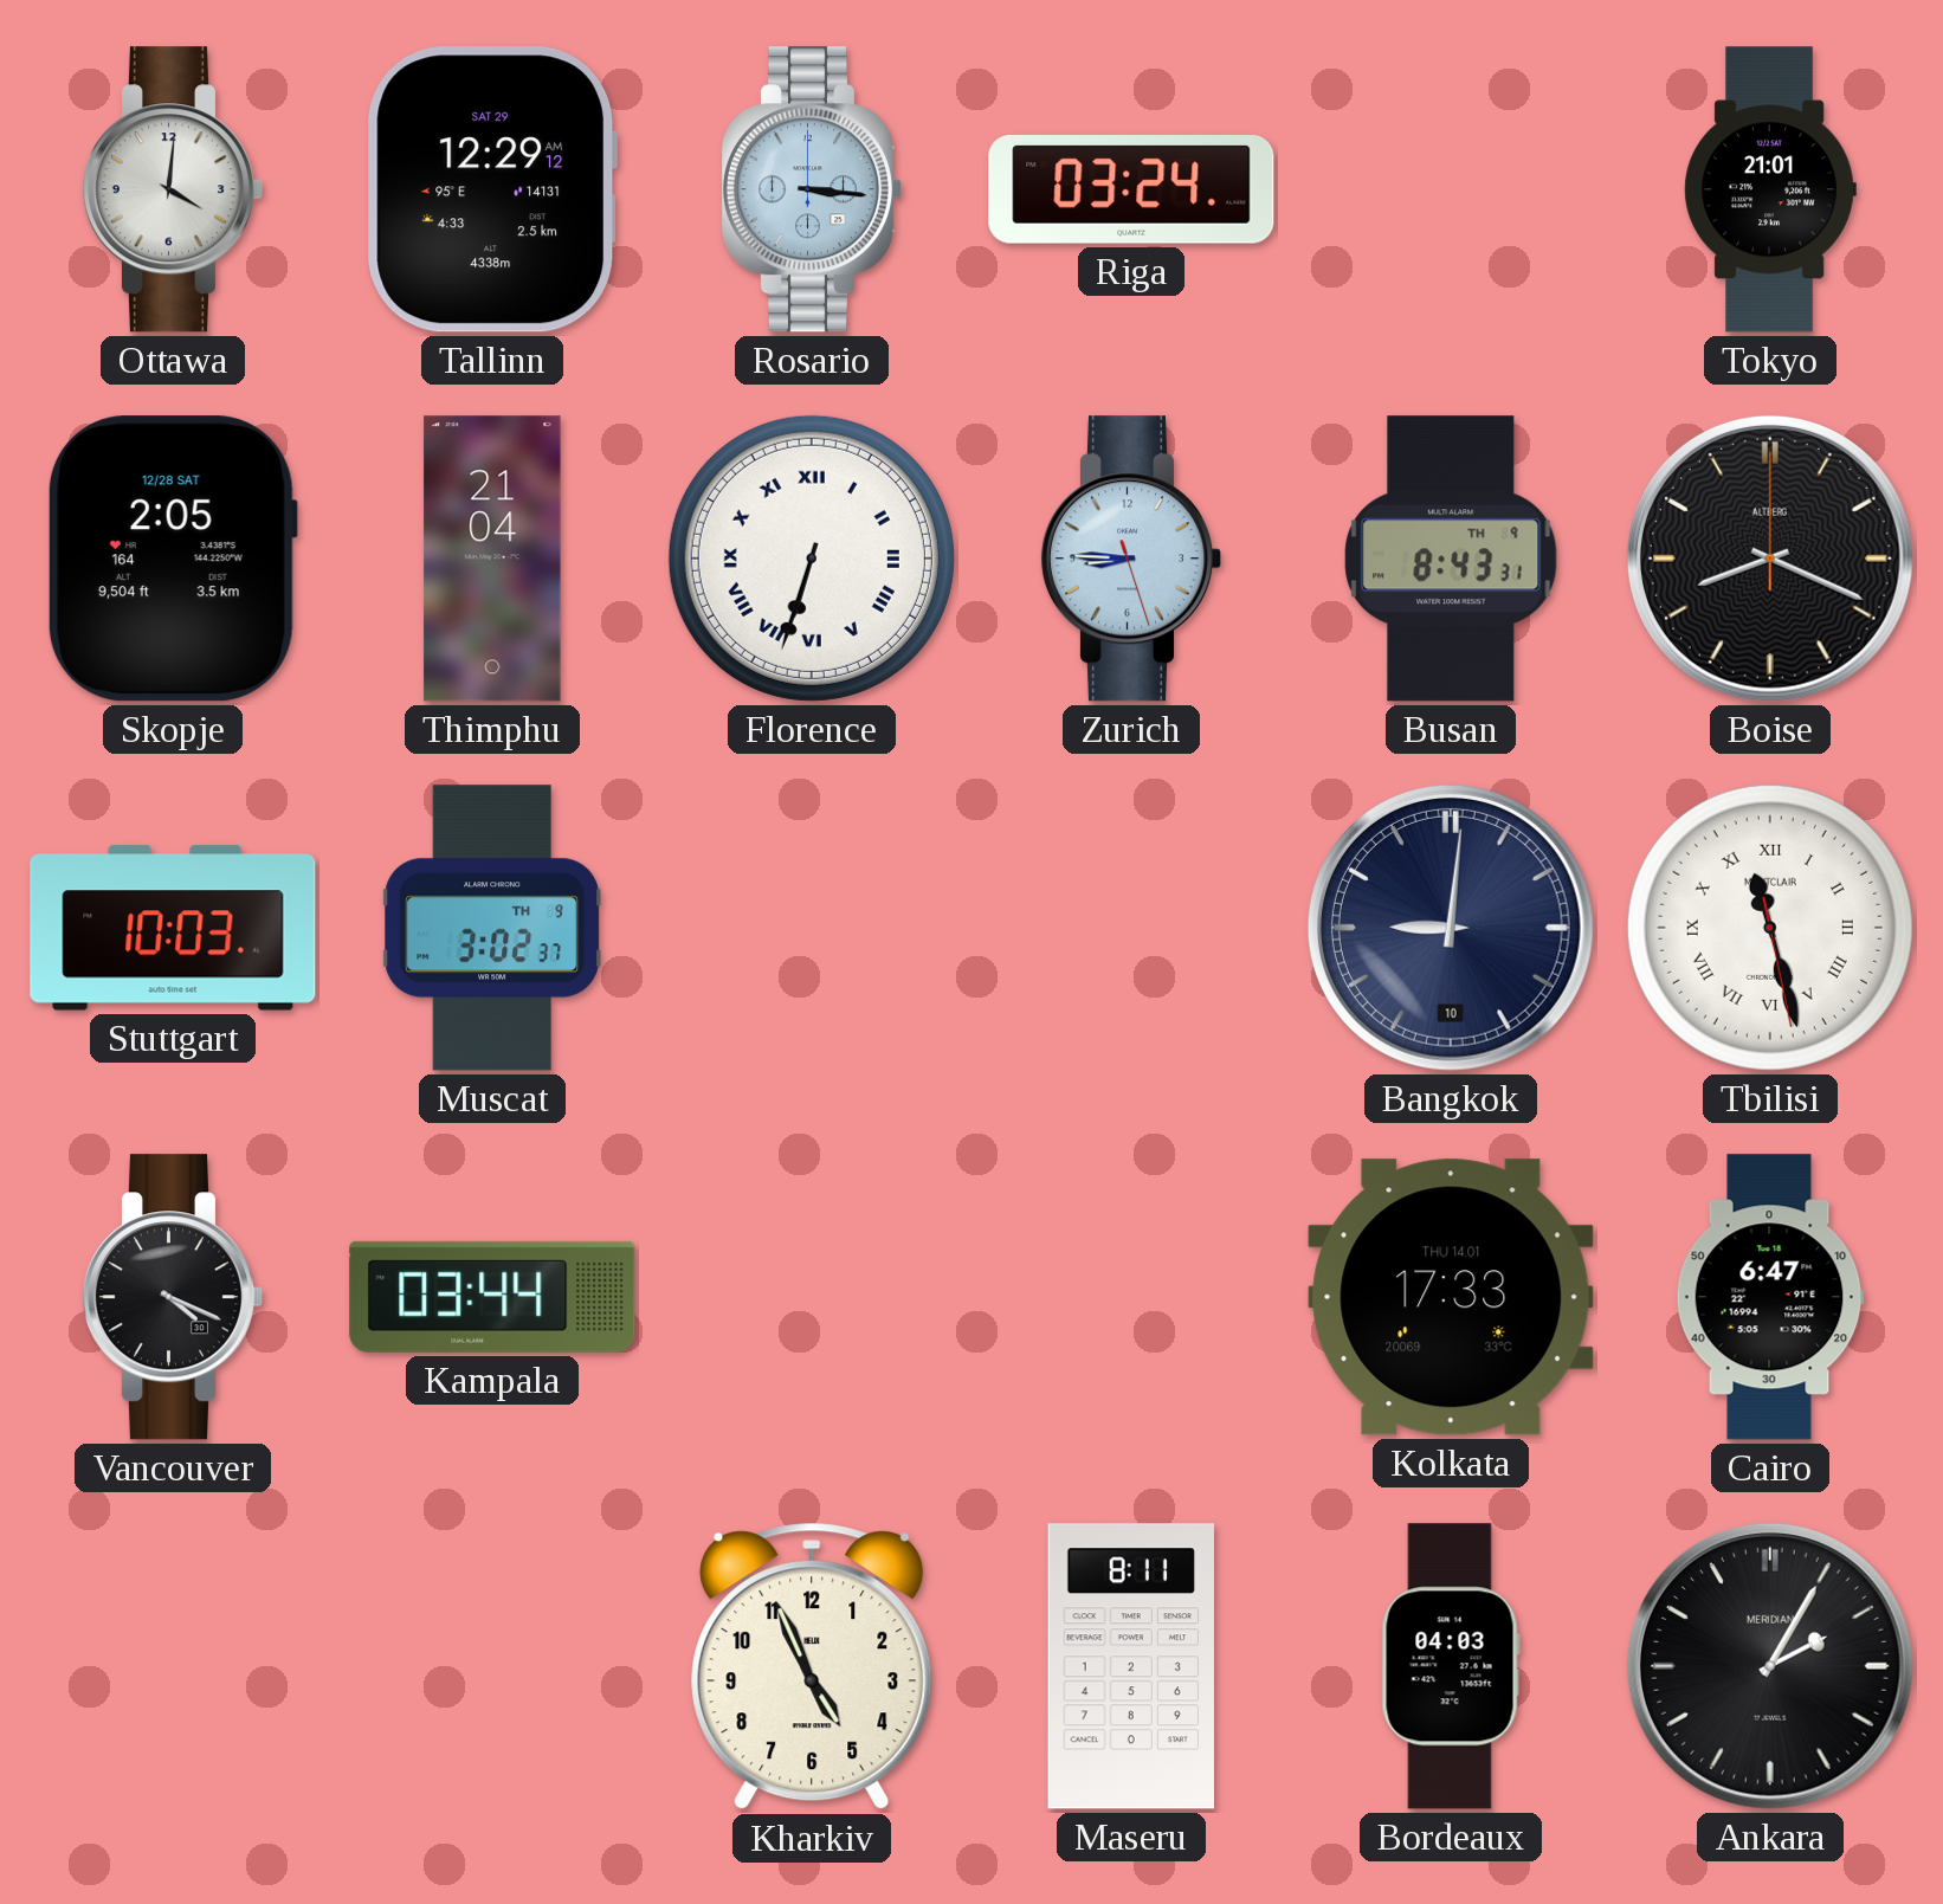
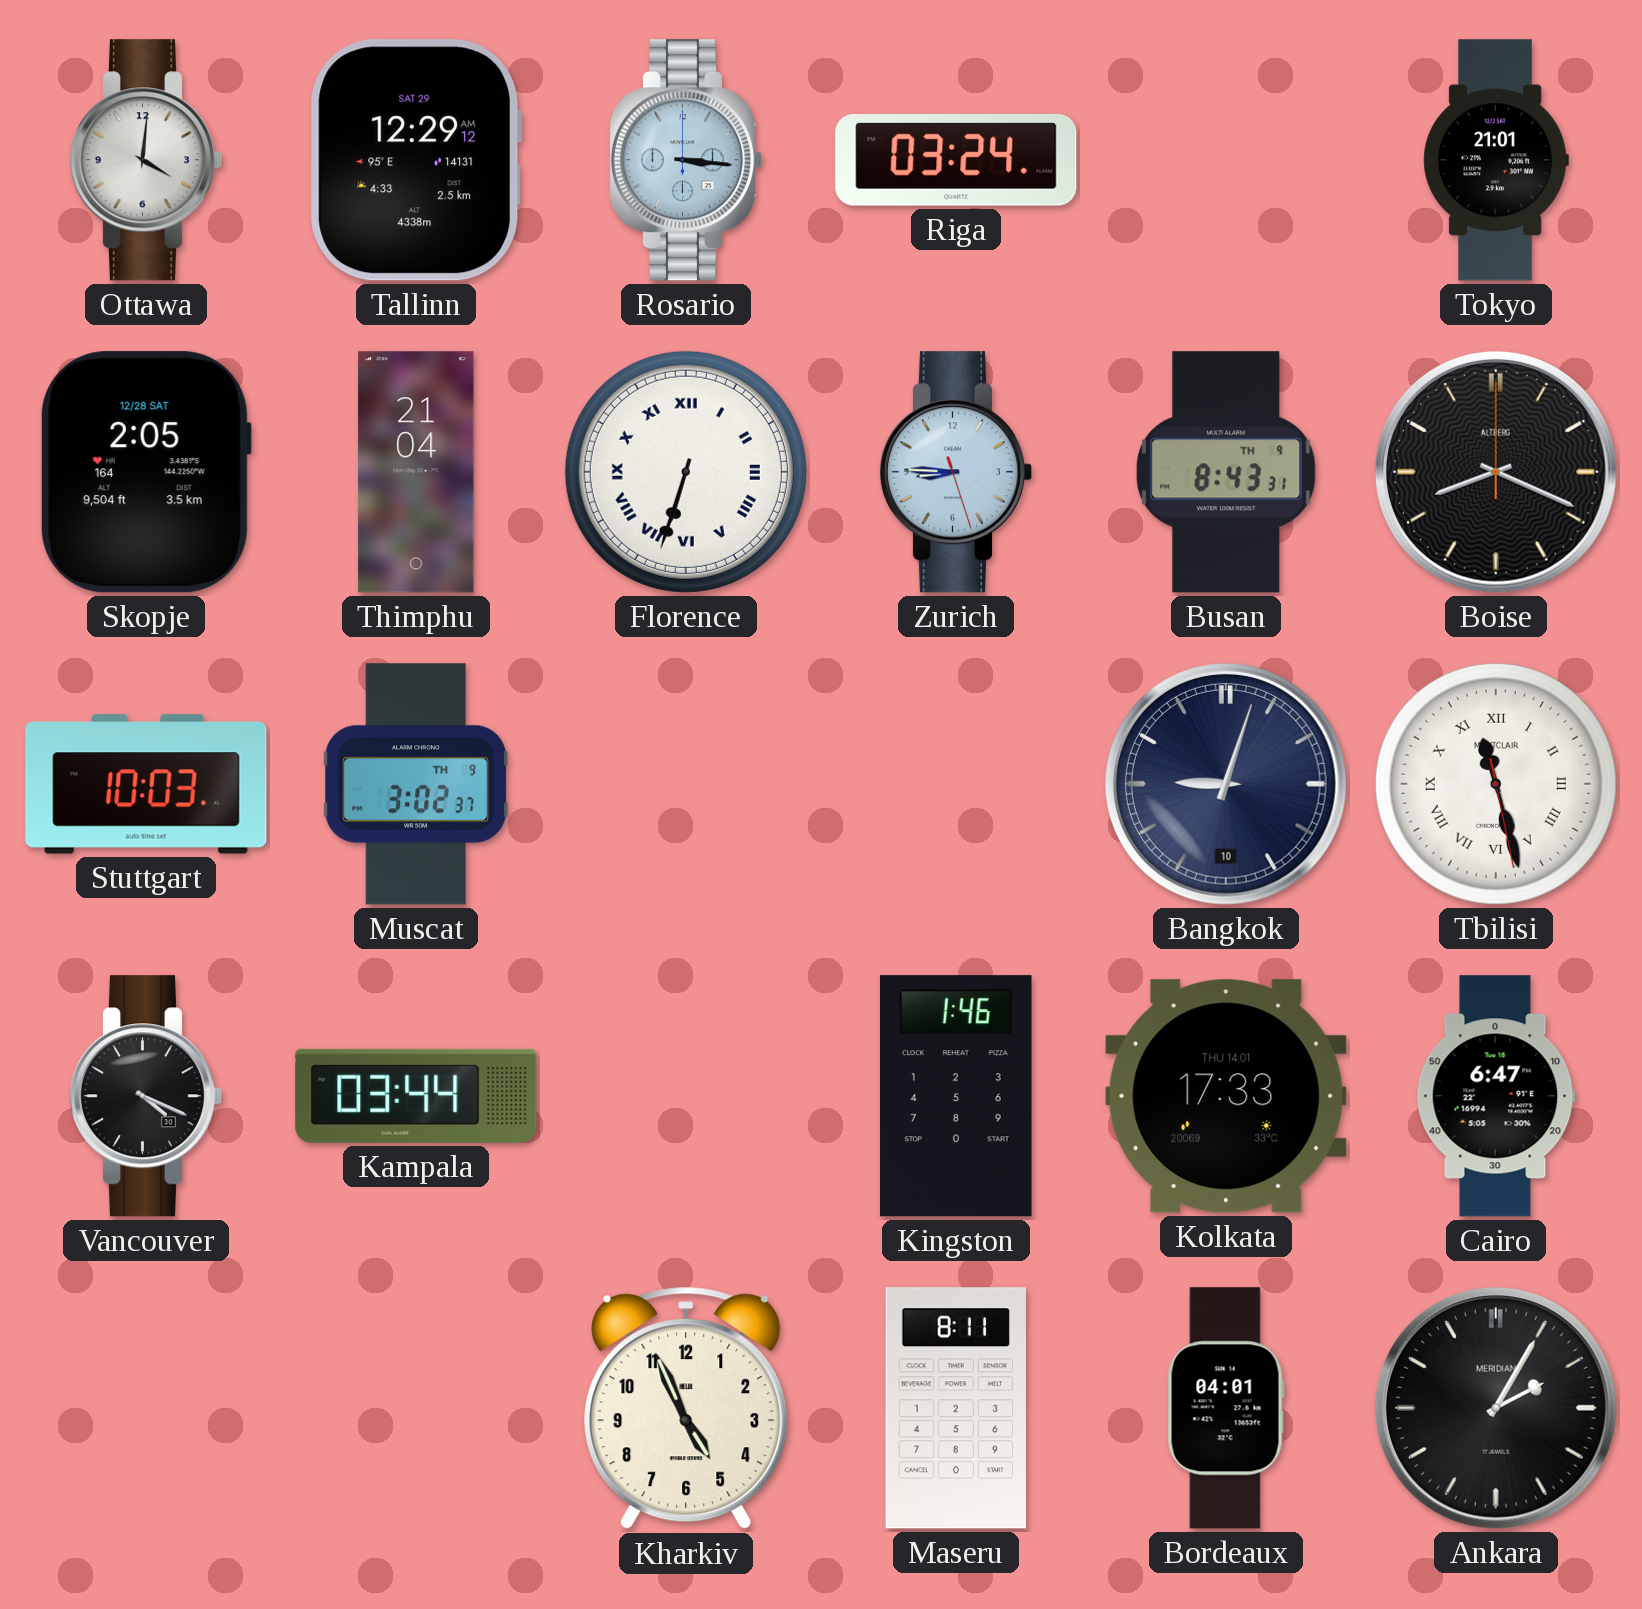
Bangkok: 9:01 -> 9:03
Kingston: none -> 1:46
Bordeaux: 04:03 -> 04:01
